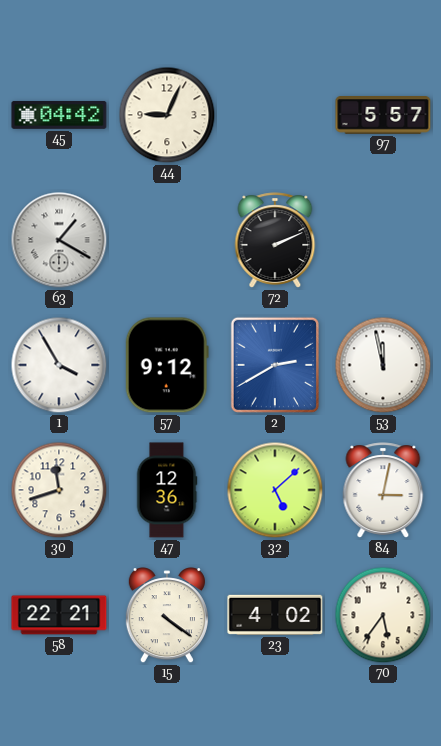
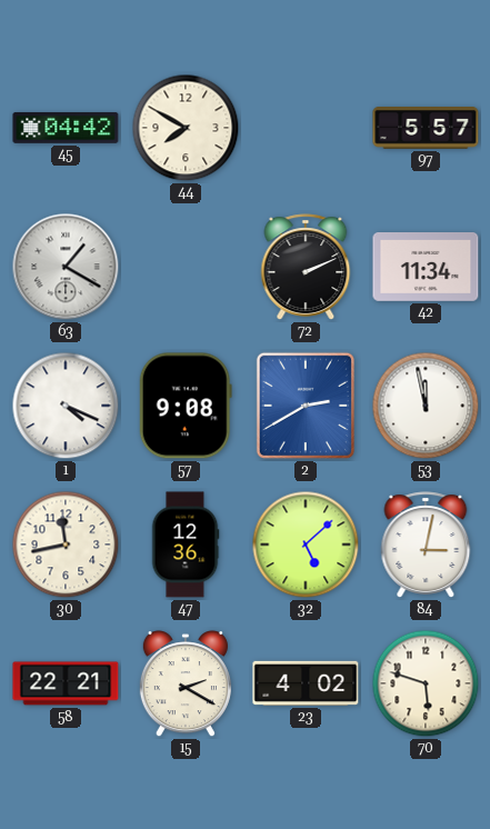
44: 9:04 -> 7:50
42: none -> 11:34
1: 3:55 -> 4:19
57: 9:12 -> 9:08
30: 11:42 -> 11:43
15: 4:21 -> 2:20
70: 5:36 -> 5:48
